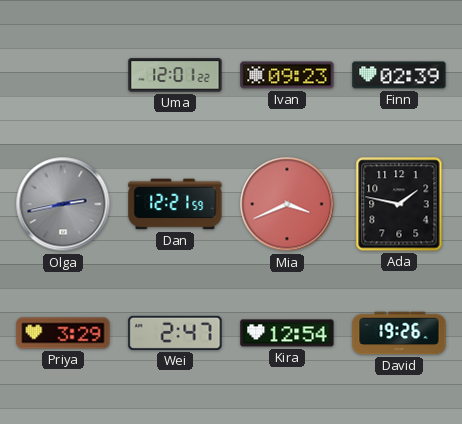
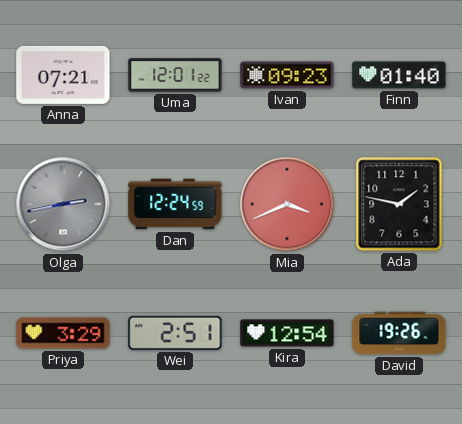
Anna: none -> 07:21
Finn: 02:39 -> 01:40
Dan: 12:21 -> 12:24
Wei: 2:47 -> 2:51
